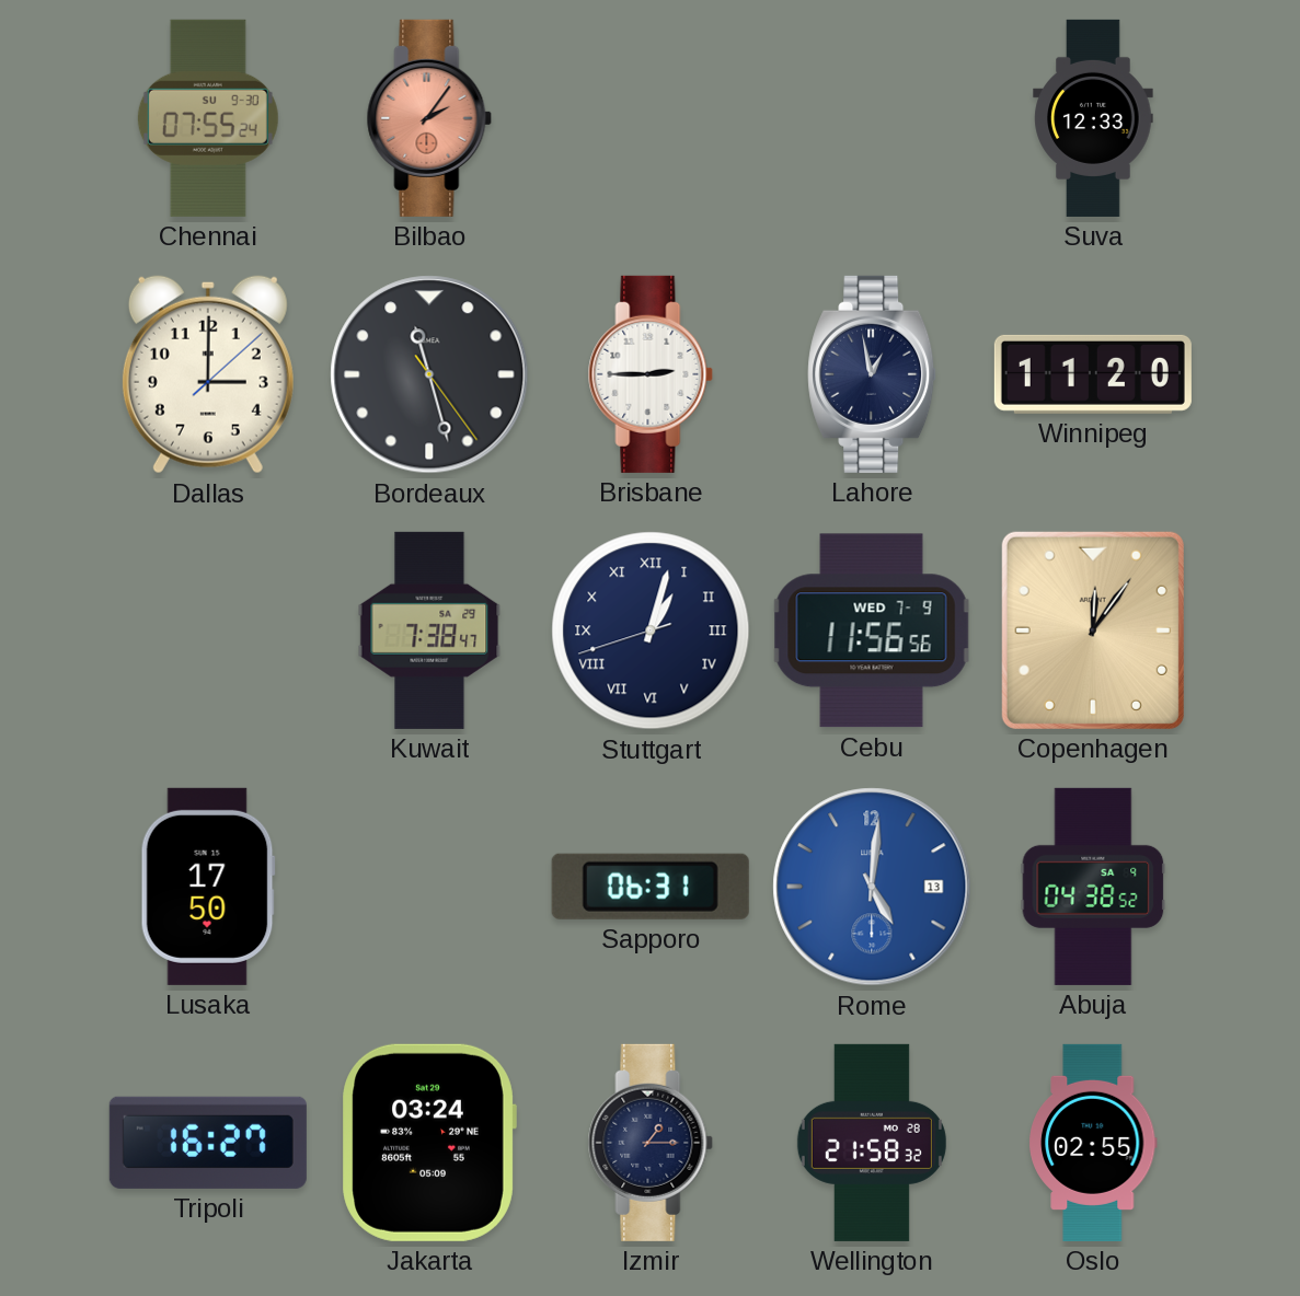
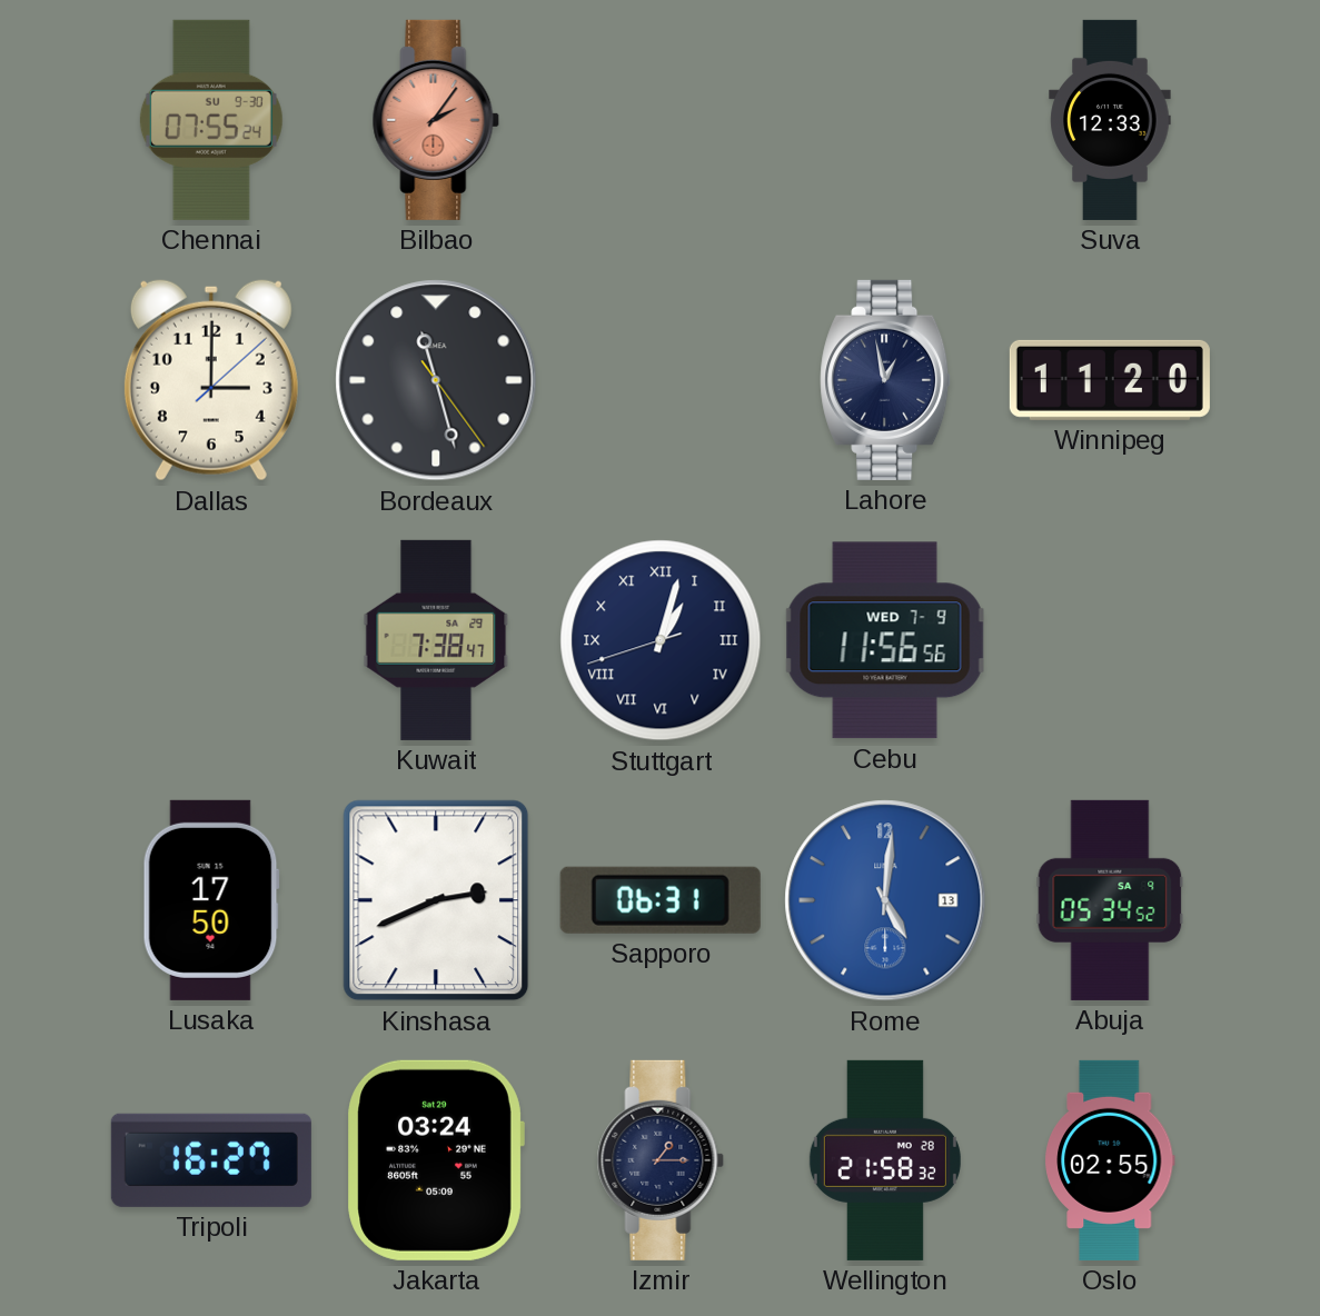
Brisbane: 2:45 -> none
Copenhagen: 12:06 -> none
Kinshasa: none -> 2:41
Abuja: 04:38 -> 05:34
